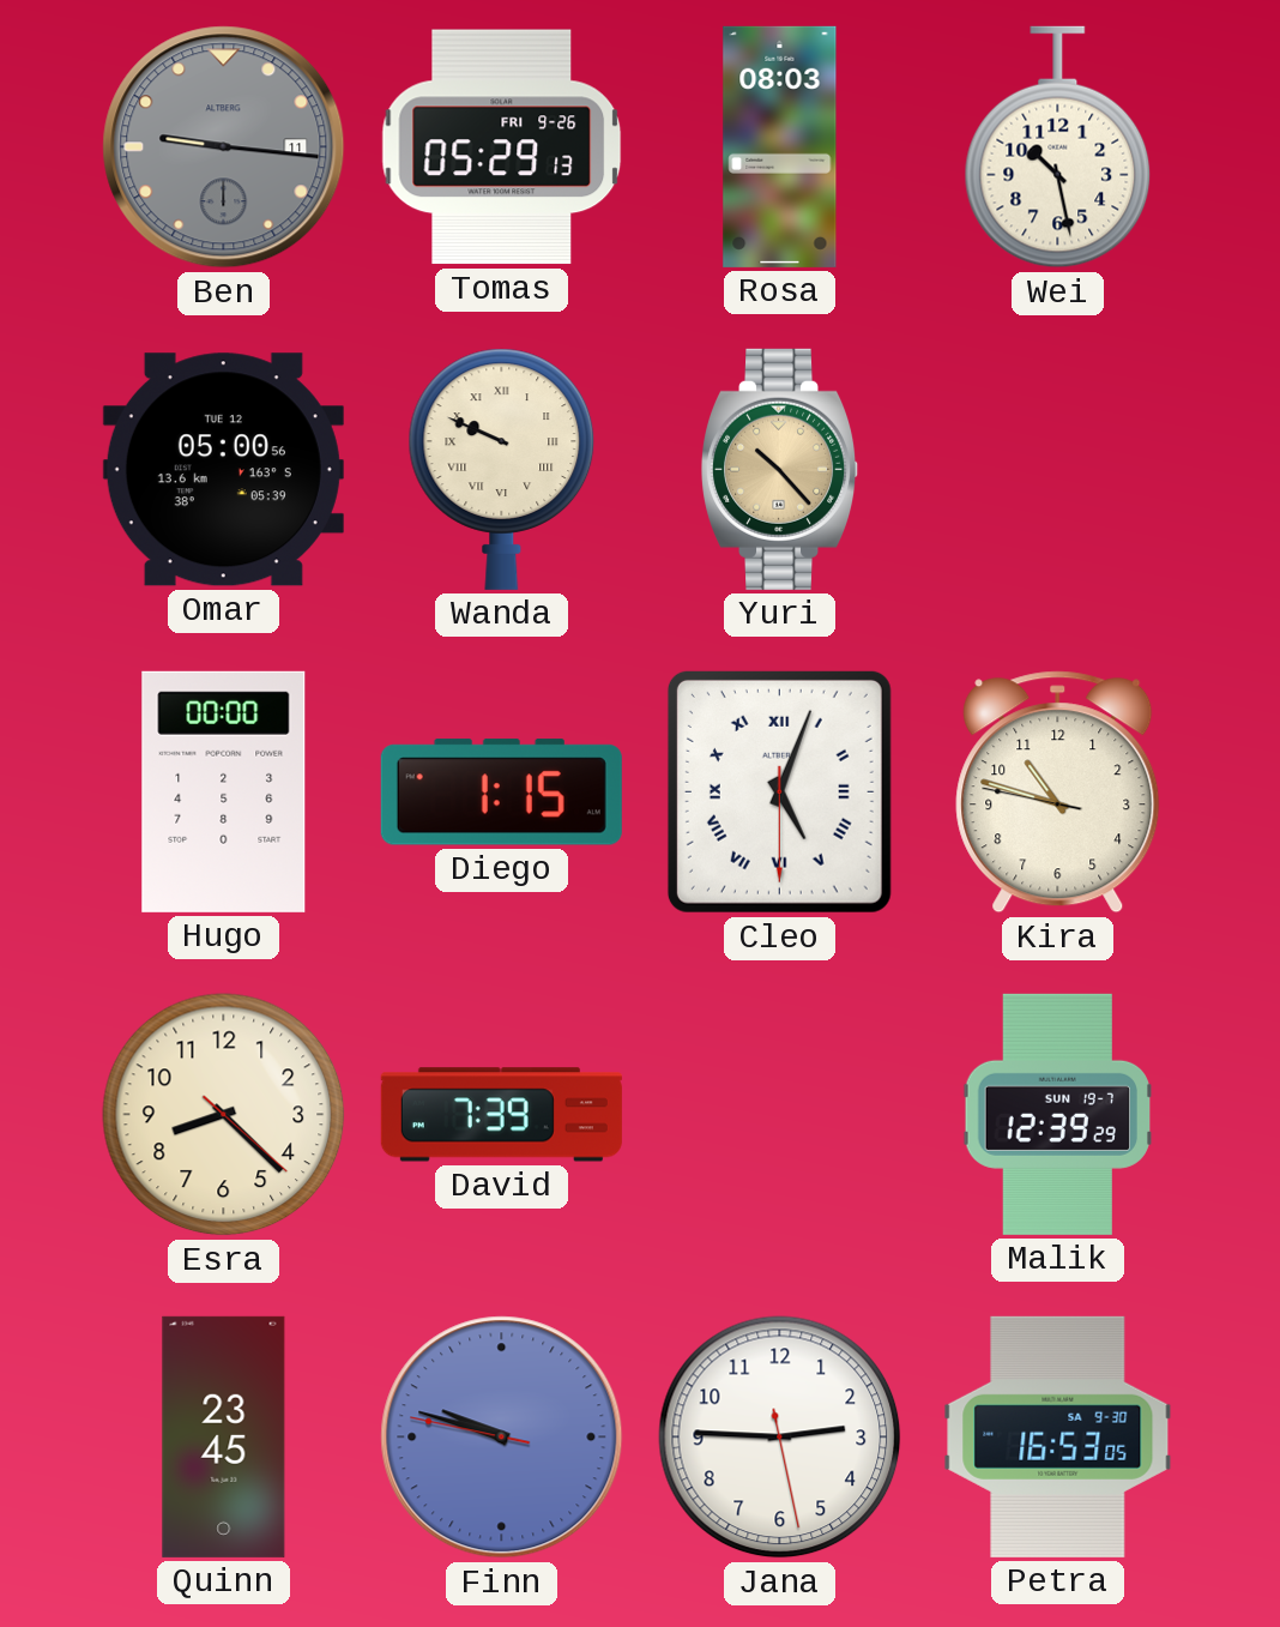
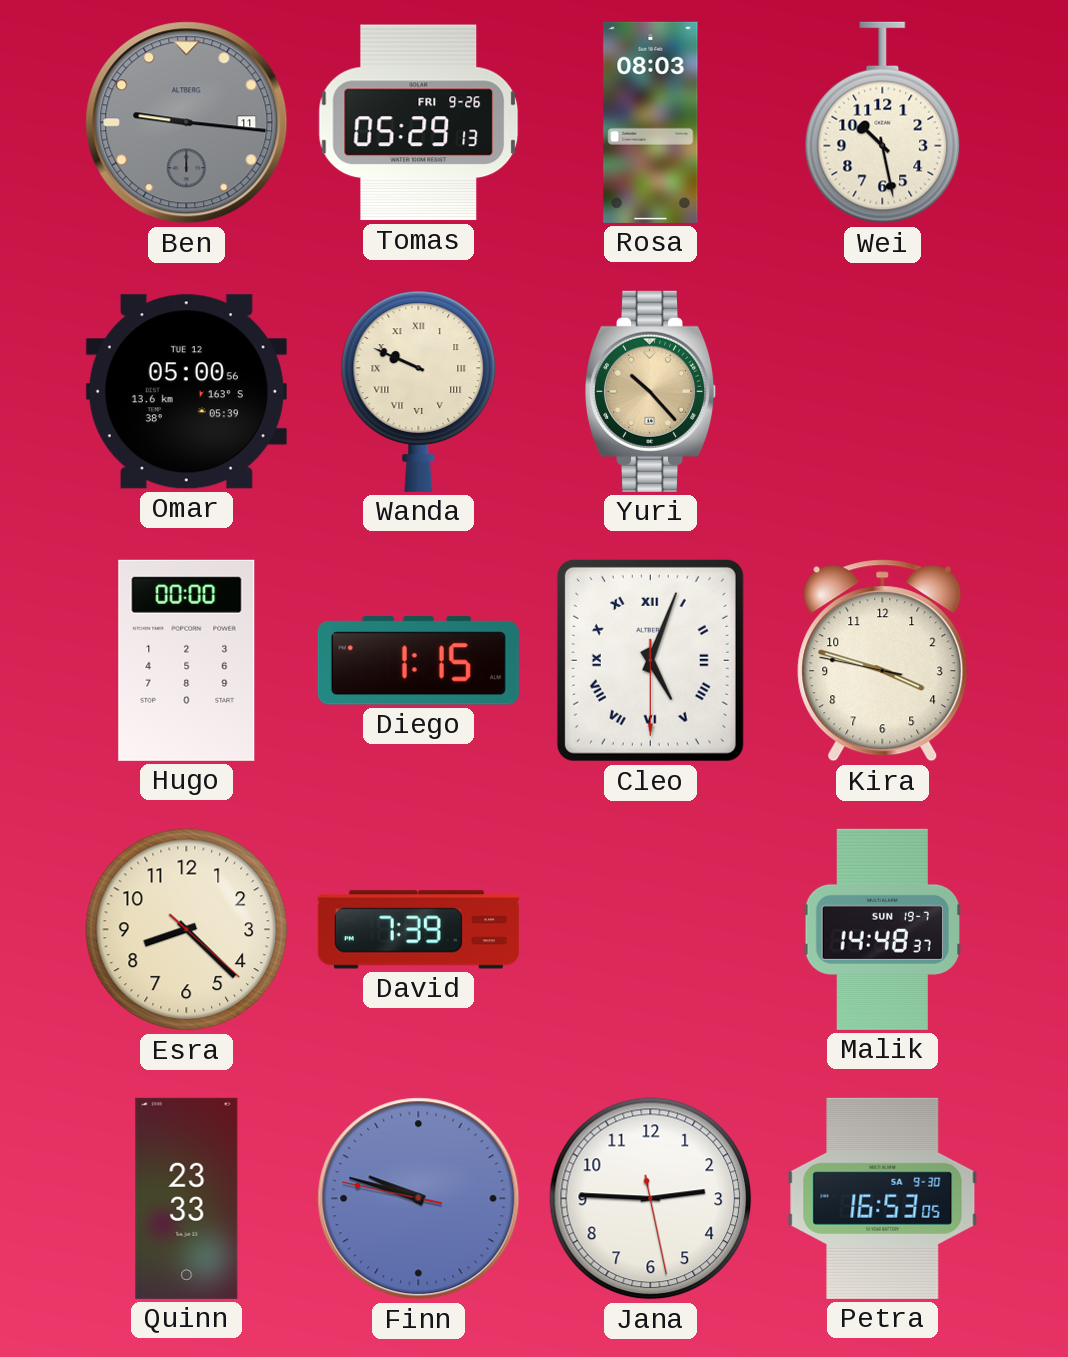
Kira: 10:47 -> 3:47
Malik: 12:39 -> 14:48
Quinn: 23:45 -> 23:33
